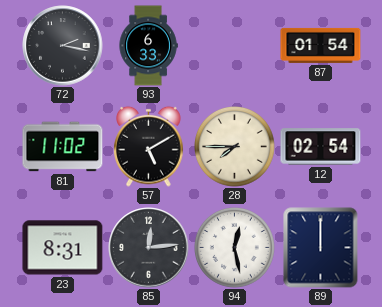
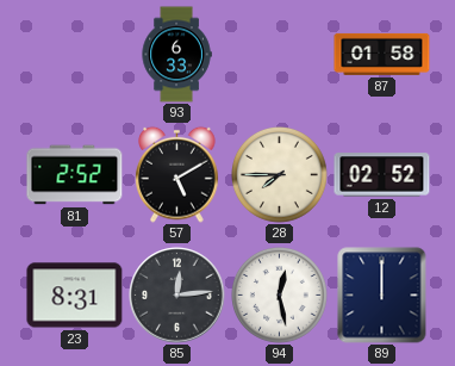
72: 2:17 -> none
87: 01:54 -> 01:58
81: 11:02 -> 2:52
12: 02:54 -> 02:52
